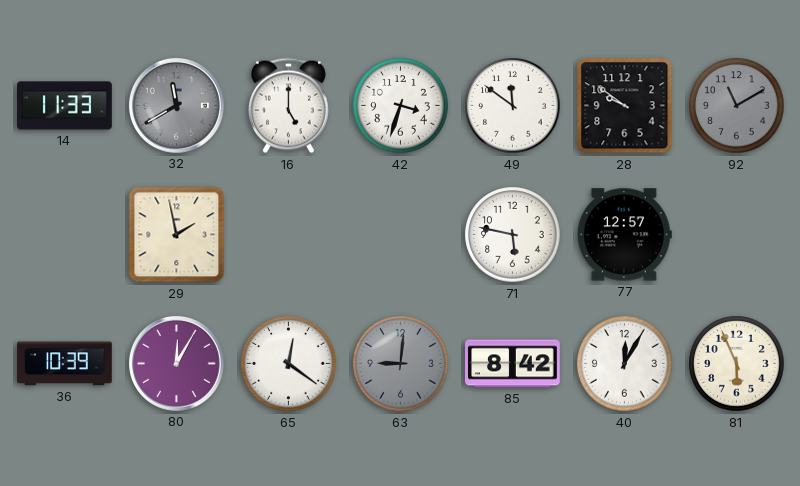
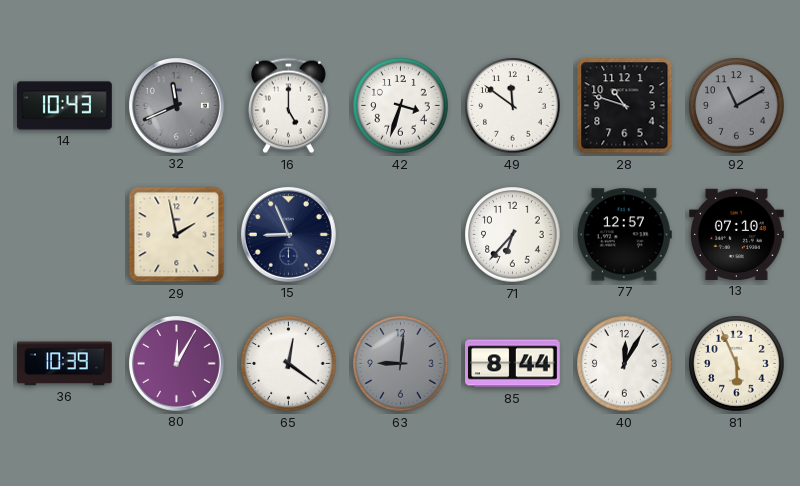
14: 11:33 -> 10:43
32: 11:40 -> 11:41
28: 9:51 -> 10:48
15: none -> 8:56
71: 5:47 -> 6:37
13: none -> 07:10
85: 8:42 -> 8:44
